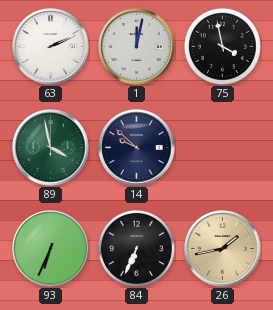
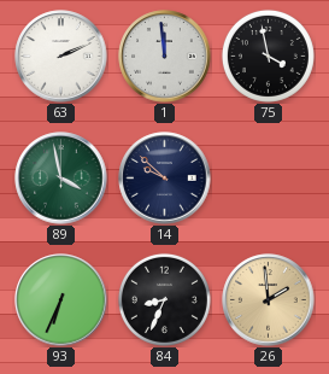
1: 12:02 -> 11:59
84: 6:34 -> 8:34
26: 1:43 -> 1:59
